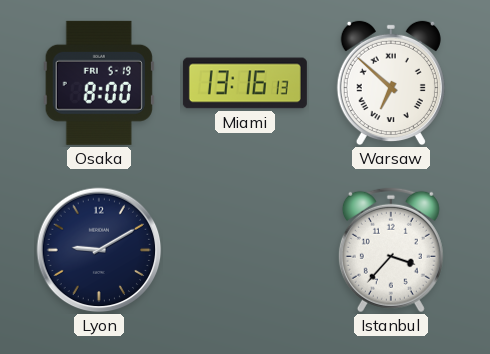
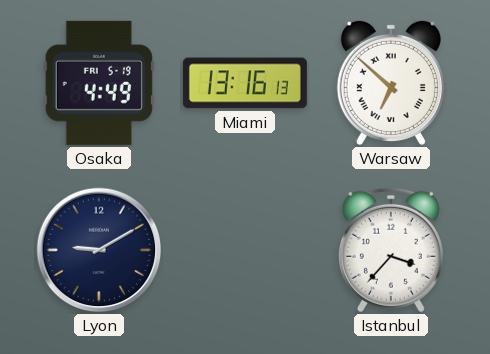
Osaka: 8:00 -> 4:49
